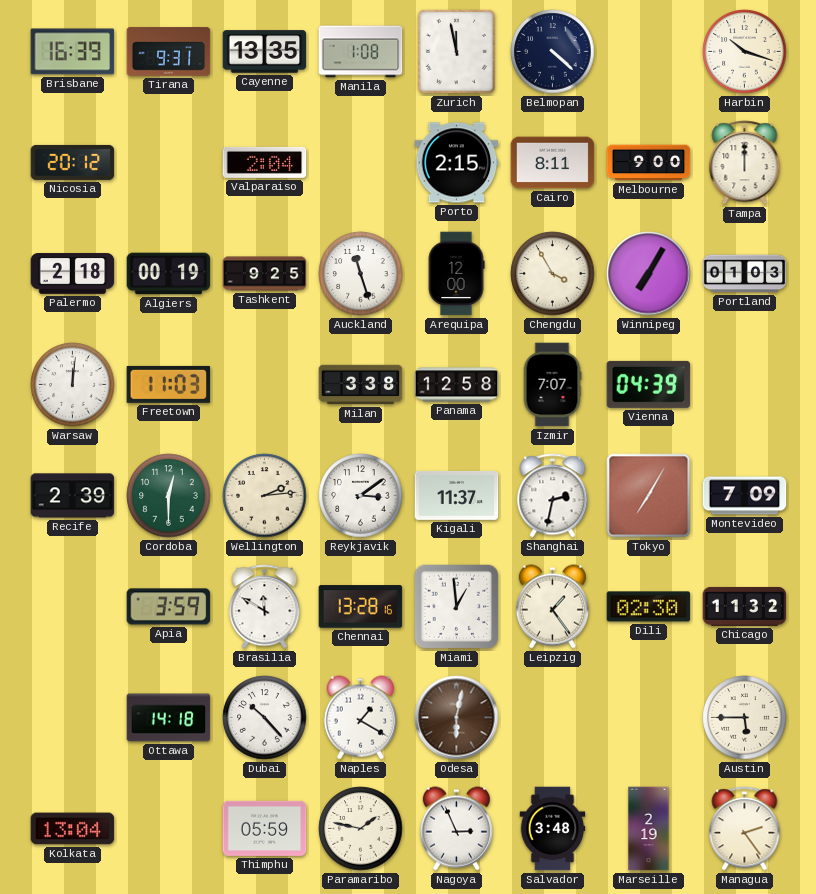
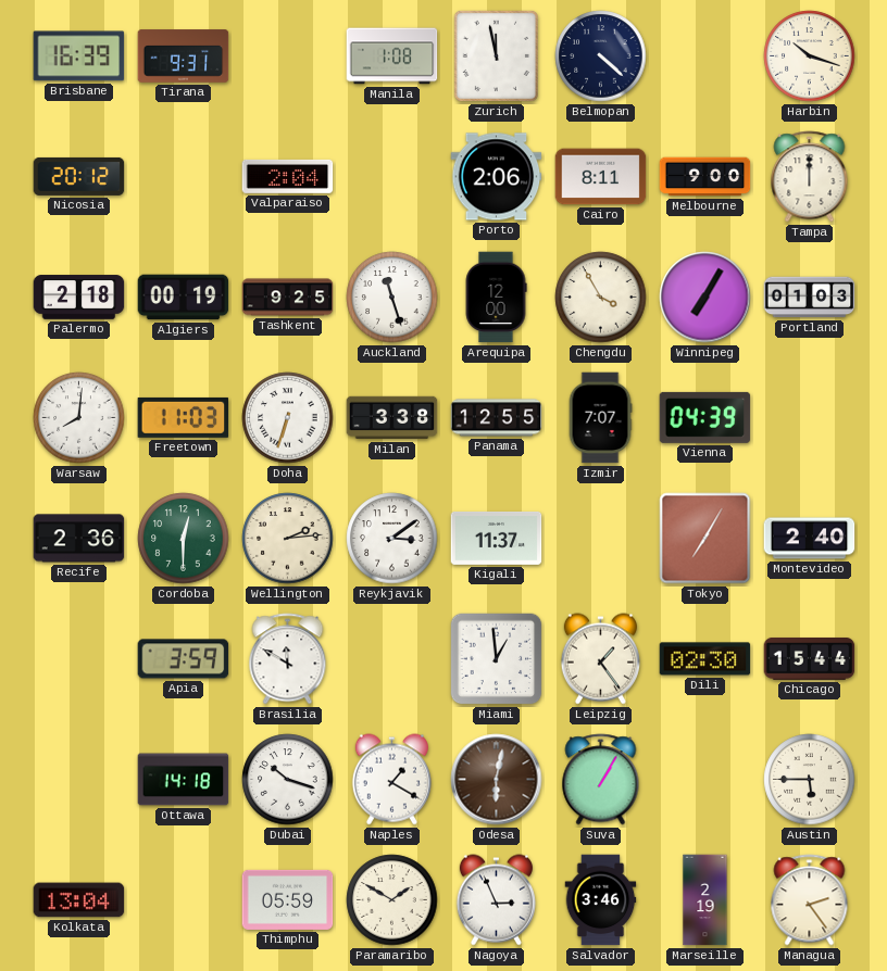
Cayenne: 13:35 -> none
Porto: 2:15 -> 2:06
Warsaw: 12:01 -> 8:01
Doha: none -> 6:33
Panama: 12:58 -> 12:55
Recife: 2:39 -> 2:36
Shanghai: 2:32 -> none
Montevideo: 7:09 -> 2:40
Chennai: 13:28 -> none
Chicago: 11:32 -> 15:44
Dubai: 10:23 -> 10:18
Suva: none -> 1:05
Paramaribo: 1:47 -> 1:50
Salvador: 3:48 -> 3:46
